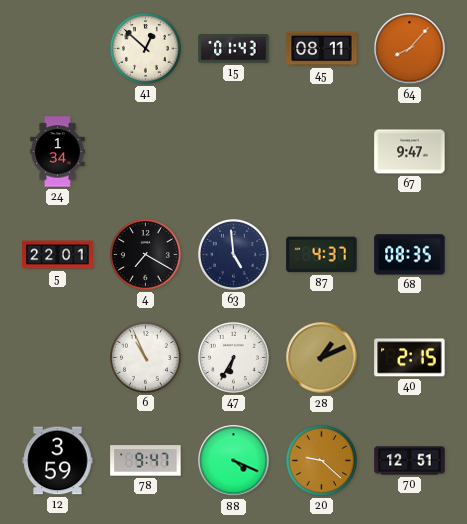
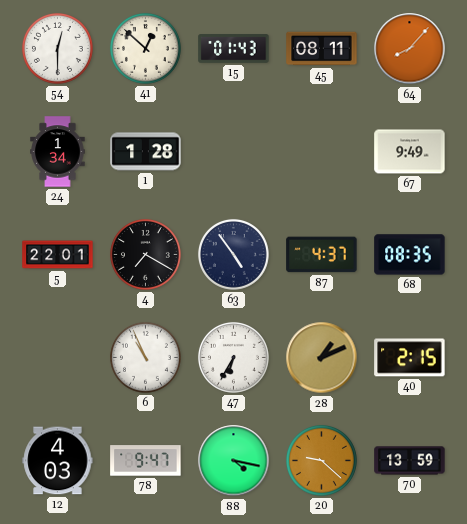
54: none -> 12:30
1: none -> 1:28
67: 9:47 -> 9:49
63: 4:59 -> 4:54
12: 3:59 -> 4:03
88: 4:19 -> 4:17
70: 12:51 -> 13:59
